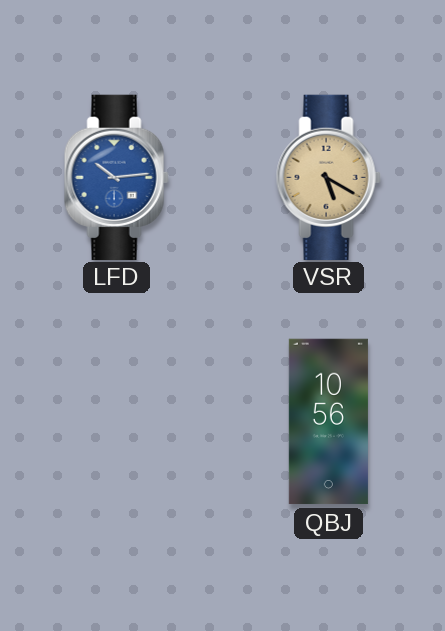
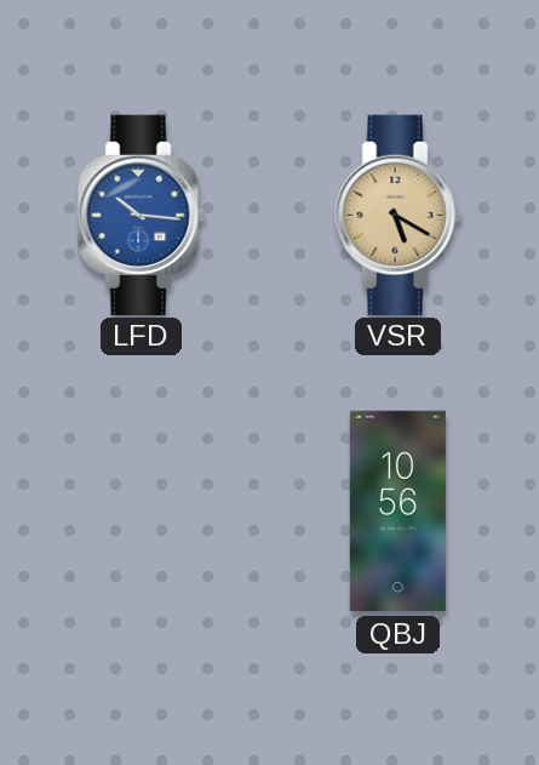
LFD: 10:14 -> 10:16
